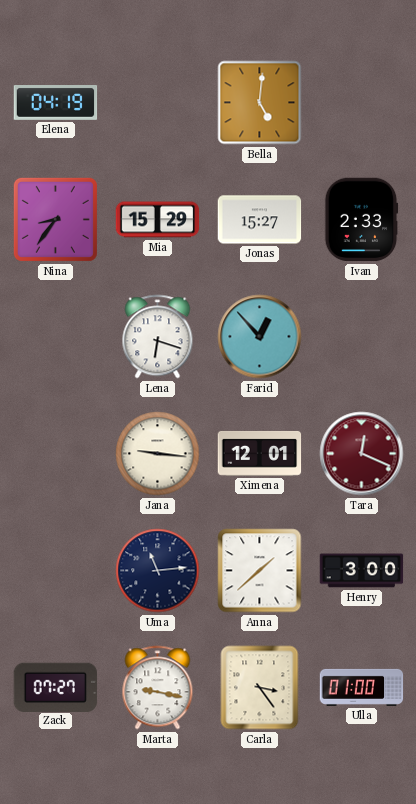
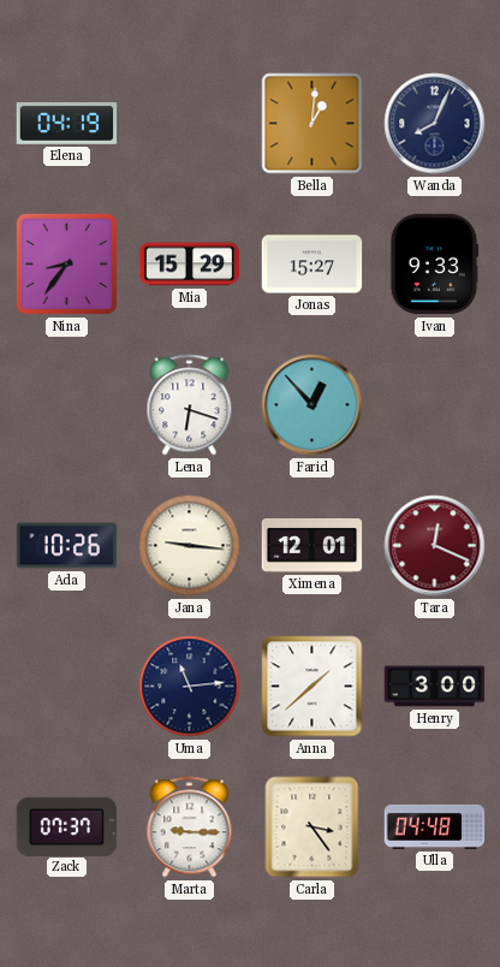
Bella: 5:01 -> 1:01
Wanda: none -> 8:04
Ivan: 2:33 -> 9:33
Ada: none -> 10:26
Zack: 07:27 -> 07:37
Marta: 9:17 -> 9:15
Ulla: 01:00 -> 04:48
